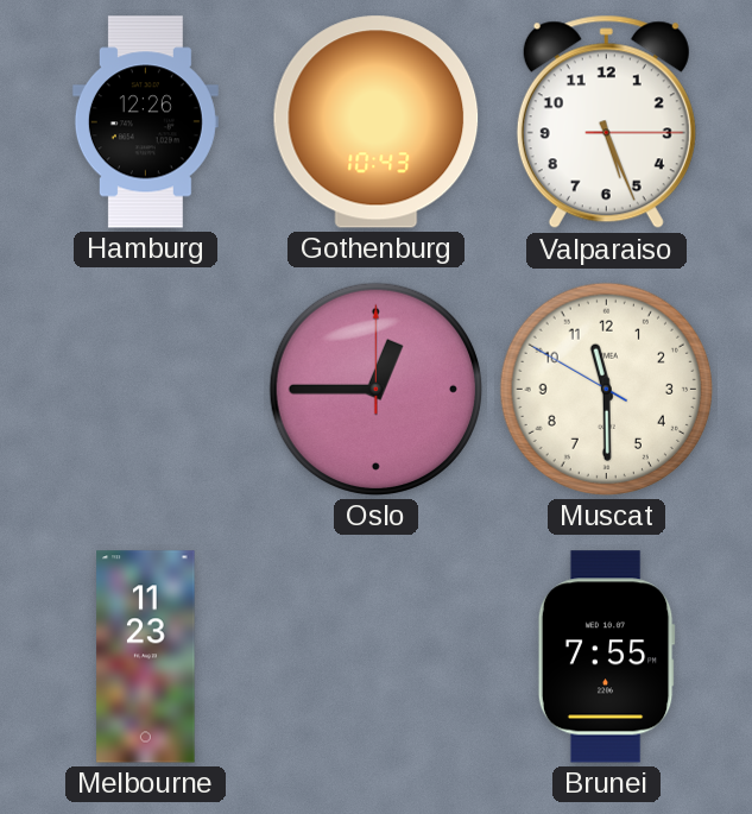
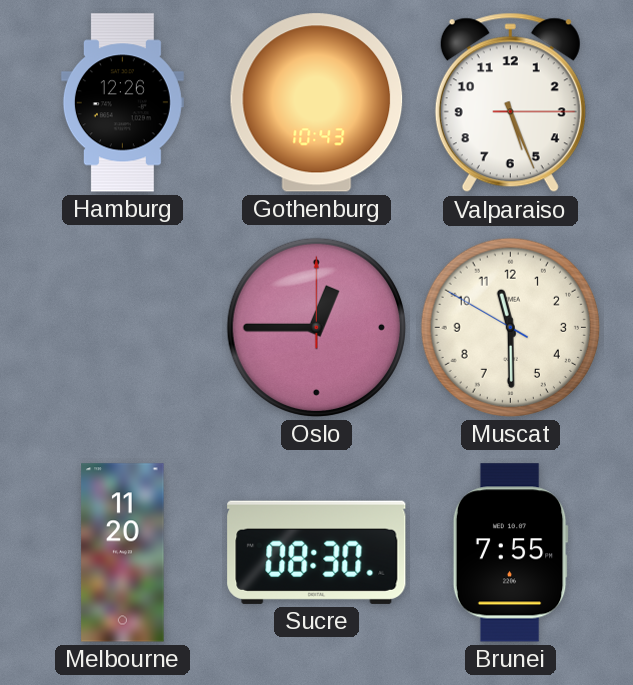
Melbourne: 11:23 -> 11:20
Sucre: none -> 08:30
